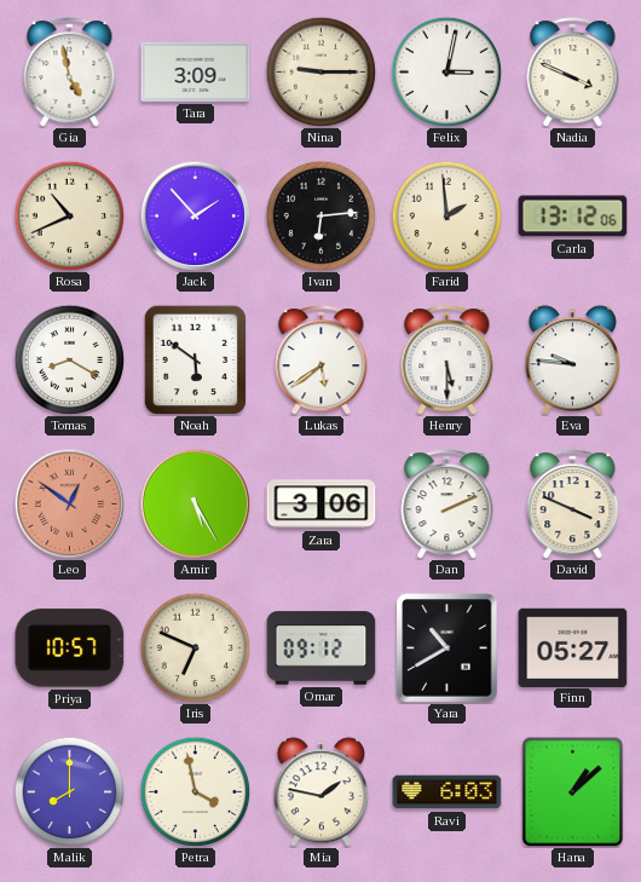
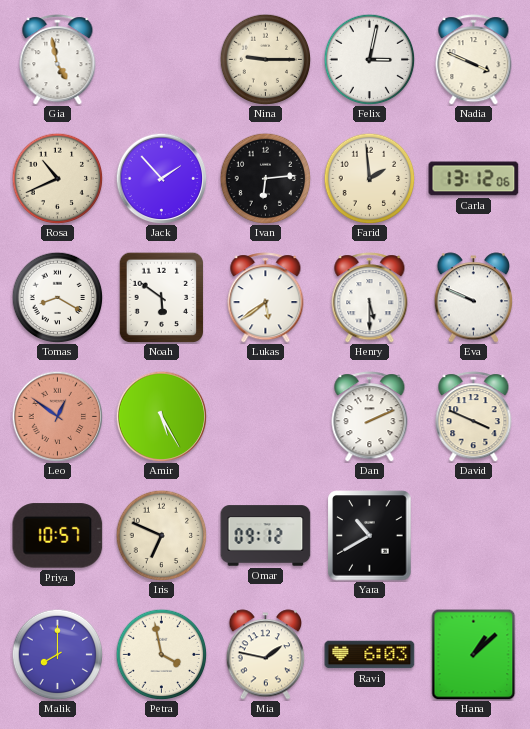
Tara: 3:09 -> none
Eva: 9:46 -> 9:49
Zara: 3:06 -> none
Finn: 05:27 -> none
